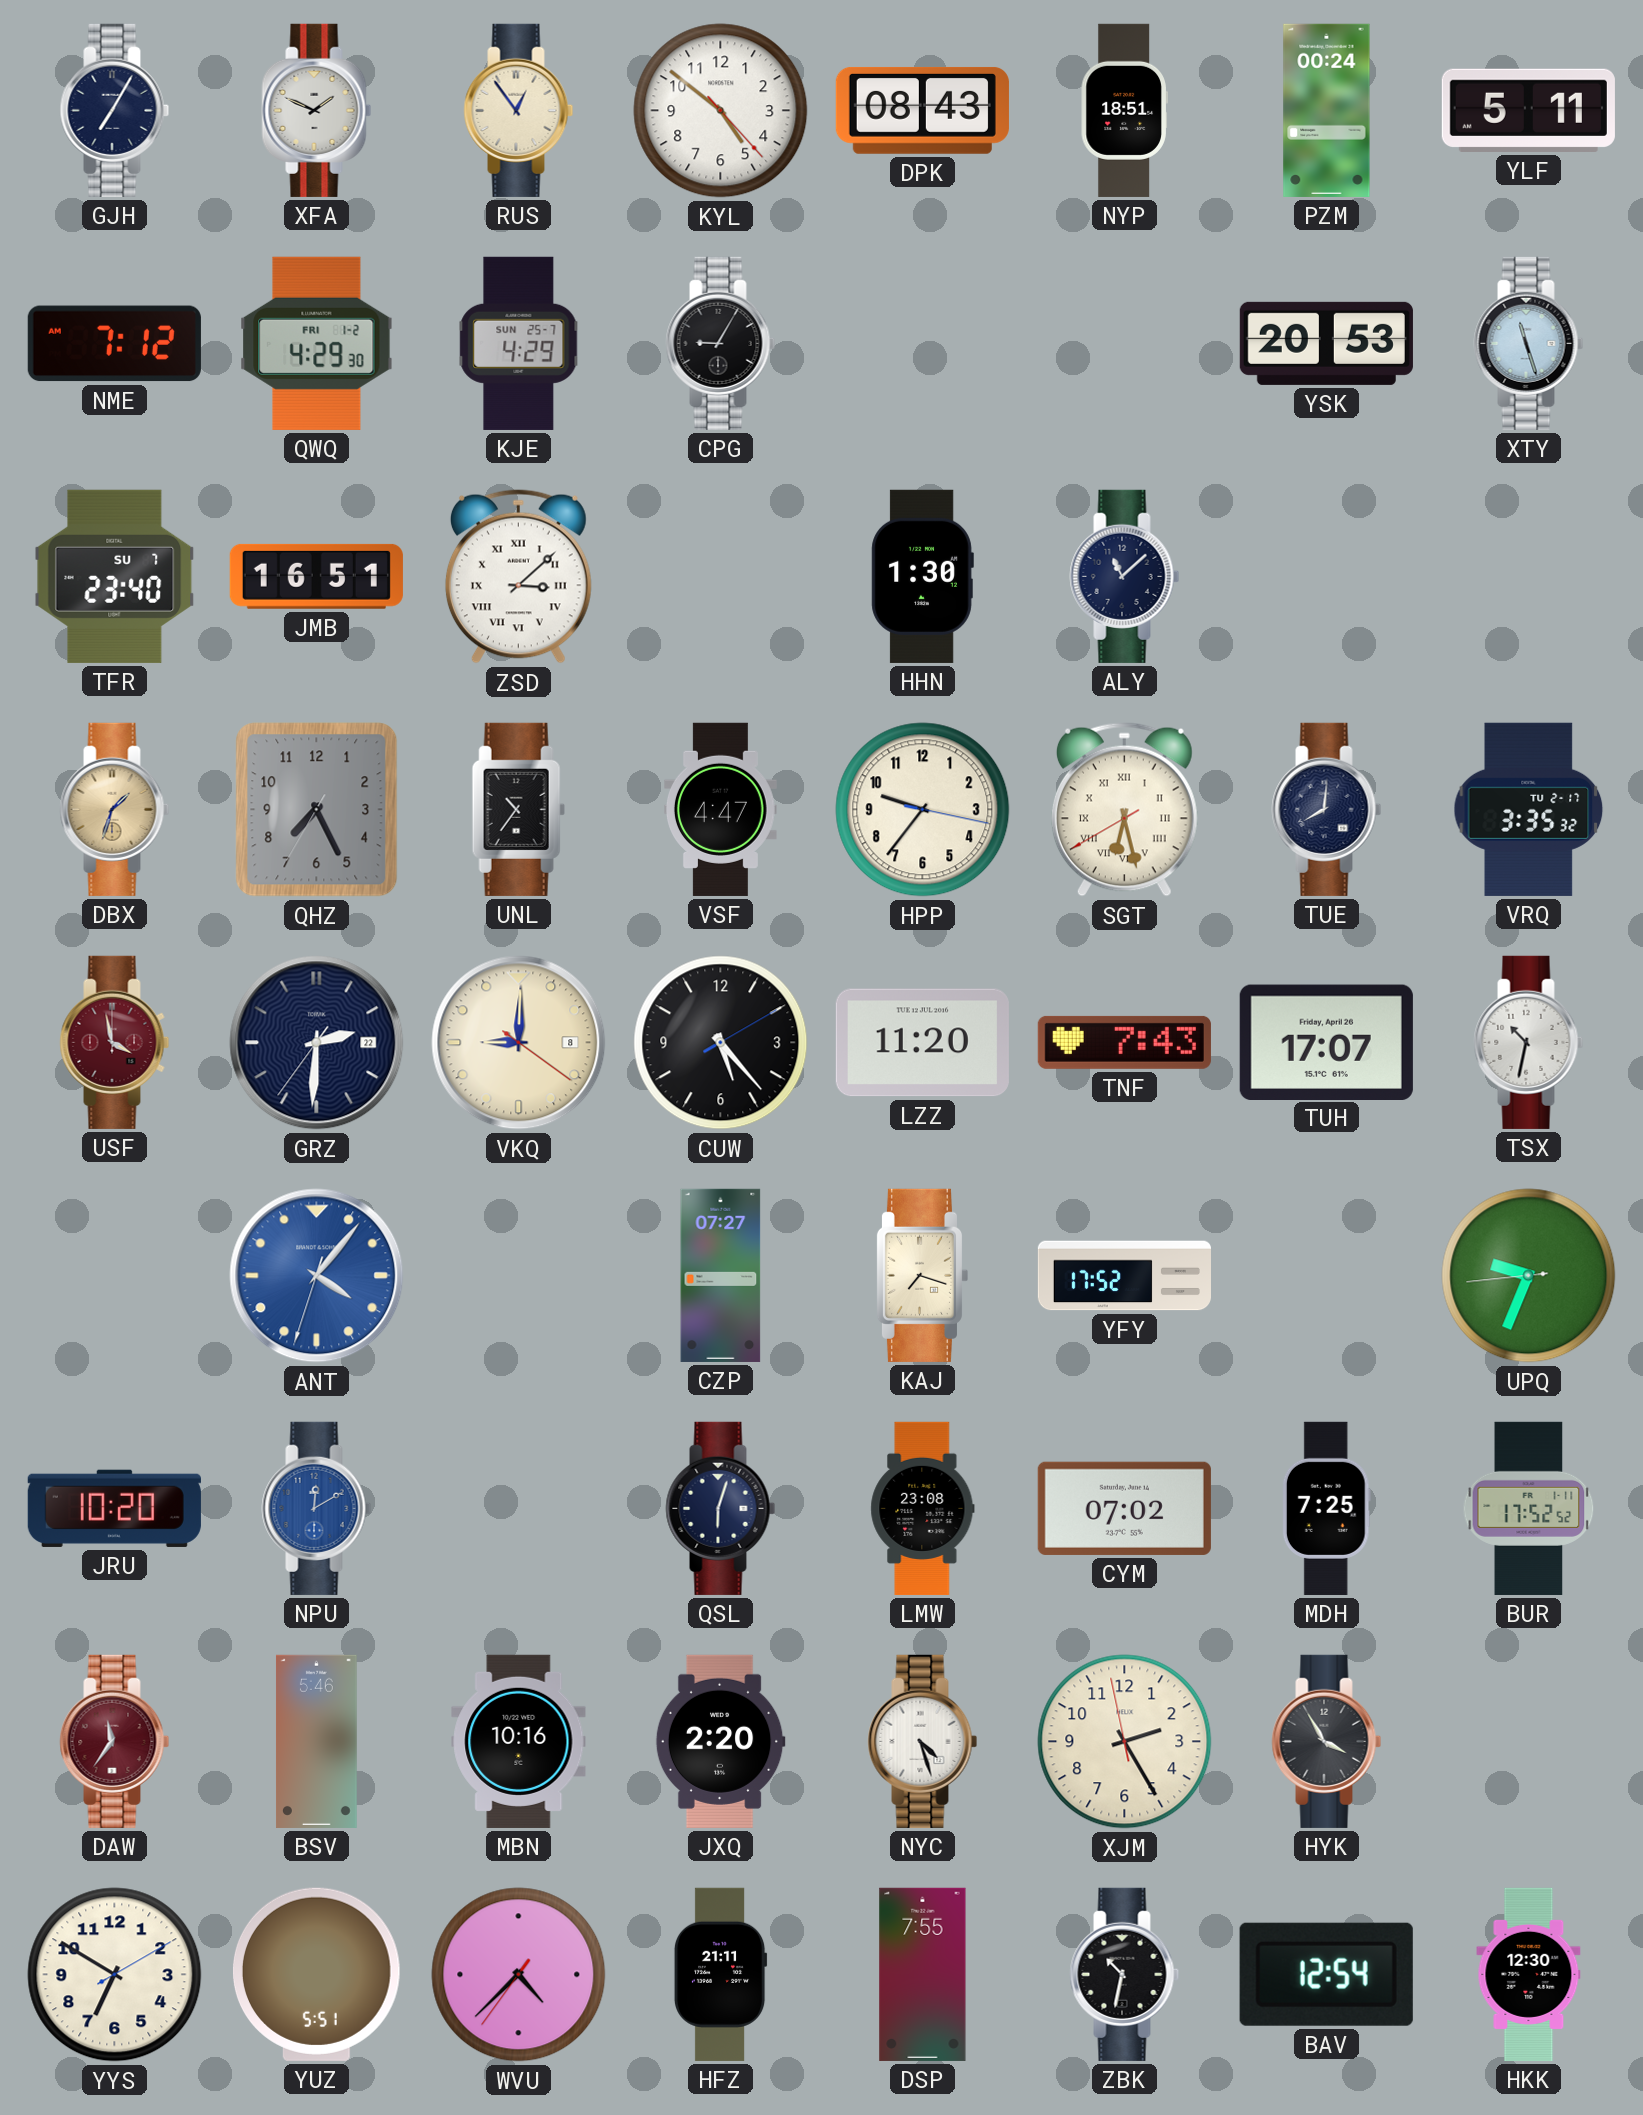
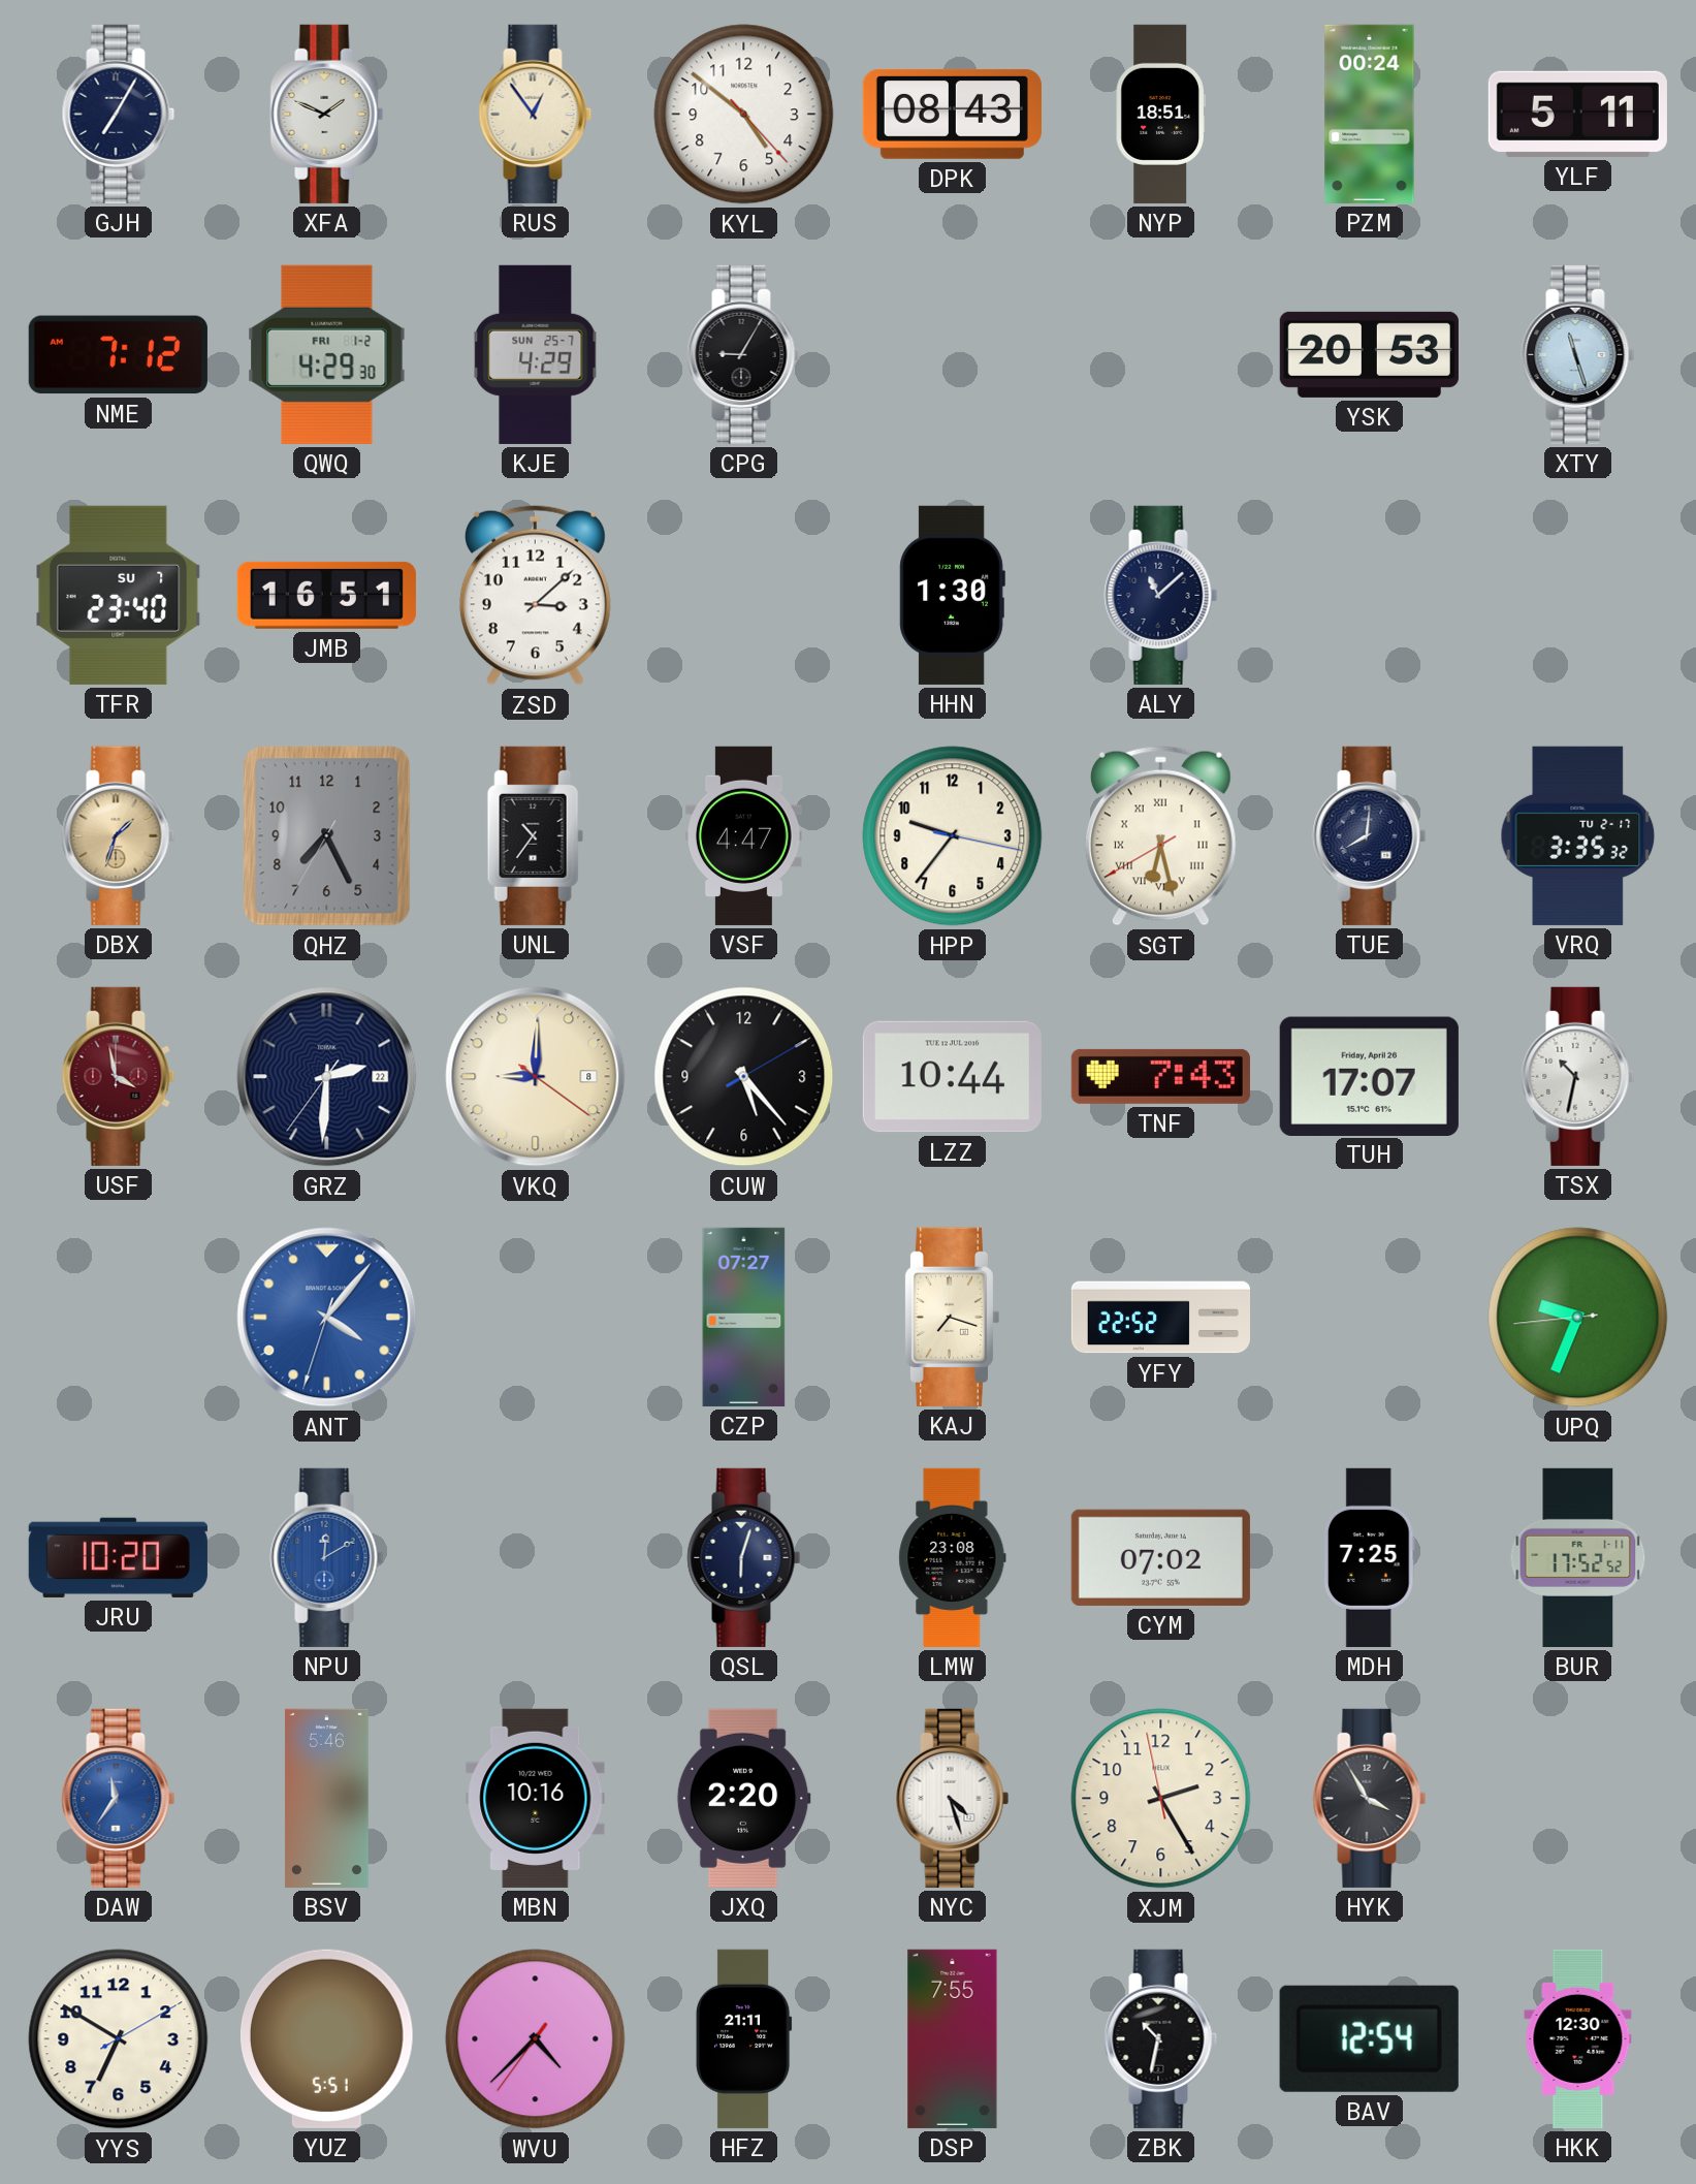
ZSD numerals: Roman -> Arabic
LZZ: 11:20 -> 10:44
YFY: 17:52 -> 22:52
DAW dial: burgundy -> blue
